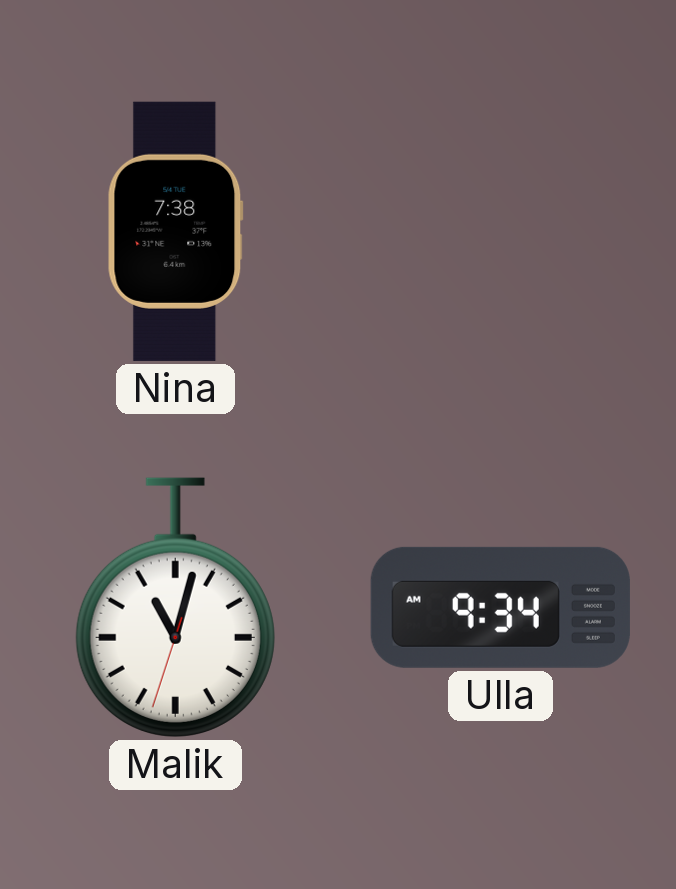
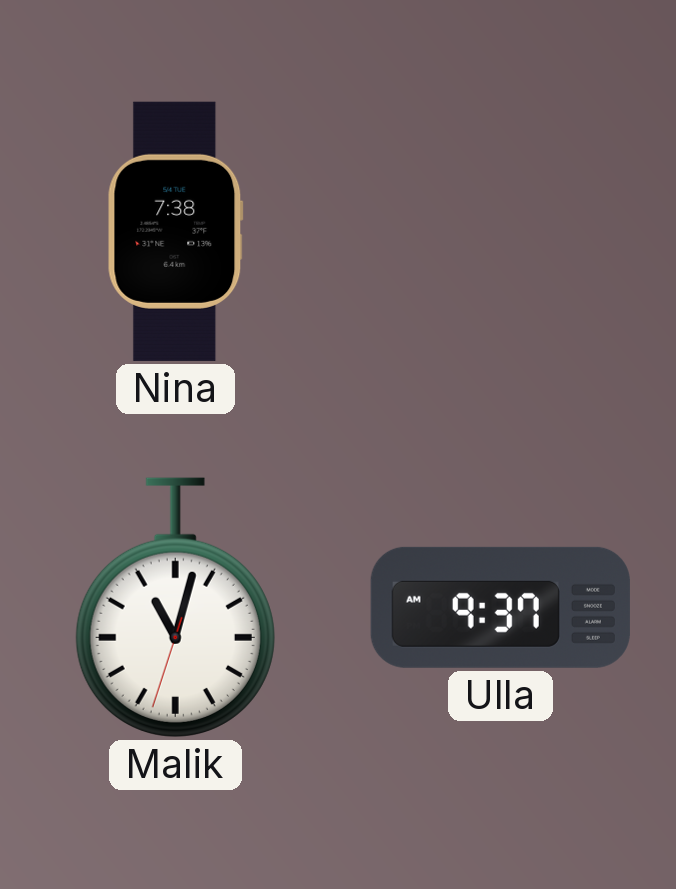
Ulla: 9:34 -> 9:37
